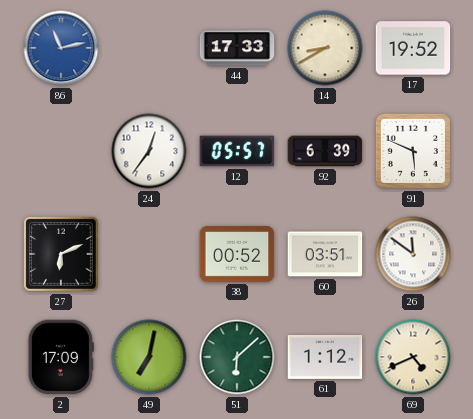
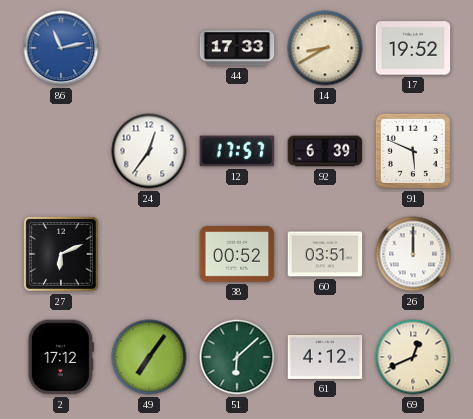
12: 05:57 -> 17:57
26: 11:51 -> 12:00
2: 17:09 -> 17:12
49: 7:02 -> 7:06
61: 1:12 -> 4:12
69: 4:41 -> 12:41
